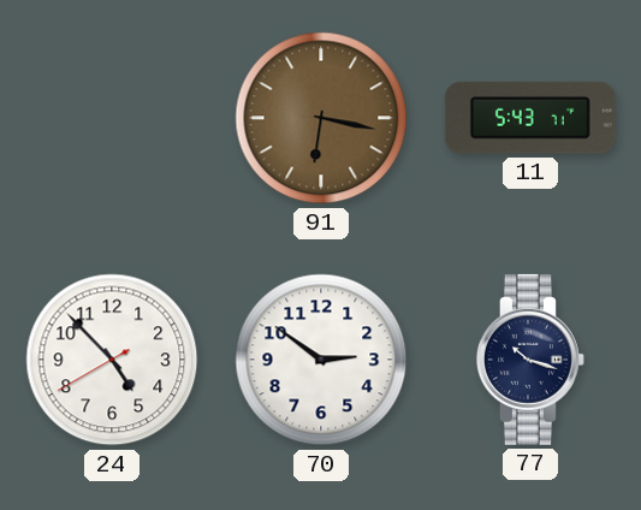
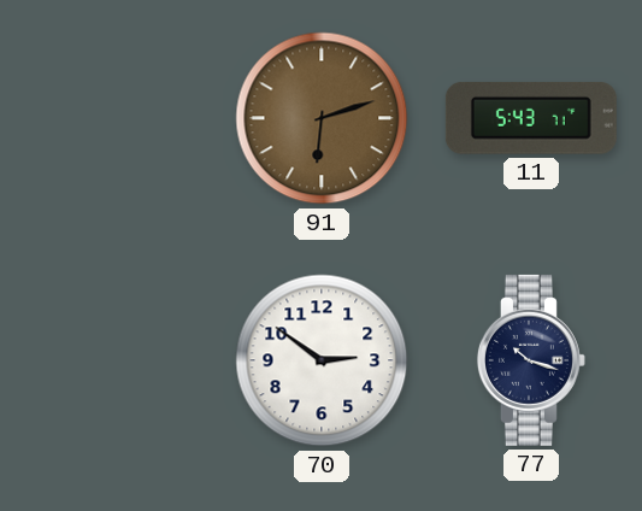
91: 6:17 -> 6:12
24: 4:52 -> none
